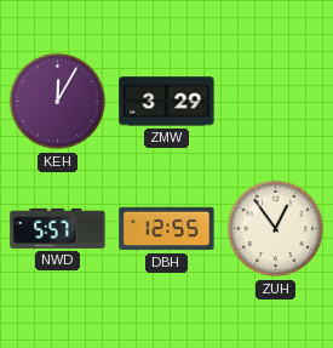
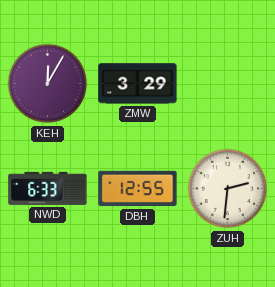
NWD: 5:57 -> 6:33
ZUH: 12:54 -> 2:31
